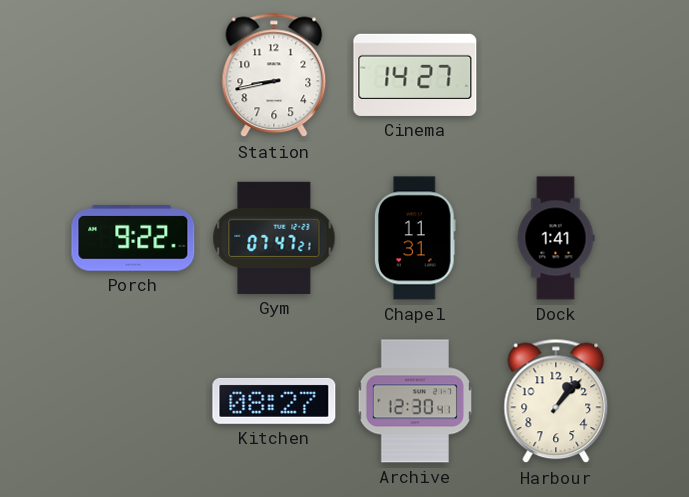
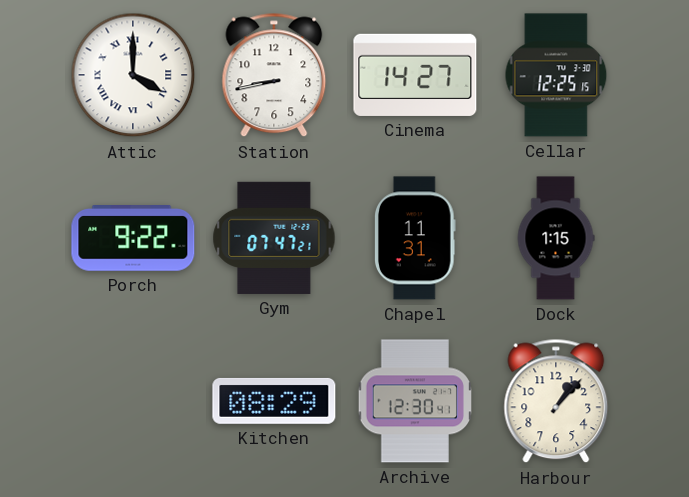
Attic: none -> 4:00
Cellar: none -> 12:25
Dock: 1:41 -> 1:15
Kitchen: 08:27 -> 08:29
